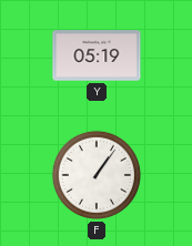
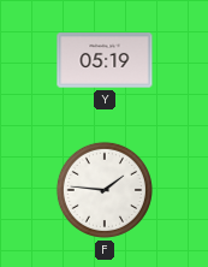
F: 1:06 -> 1:46
